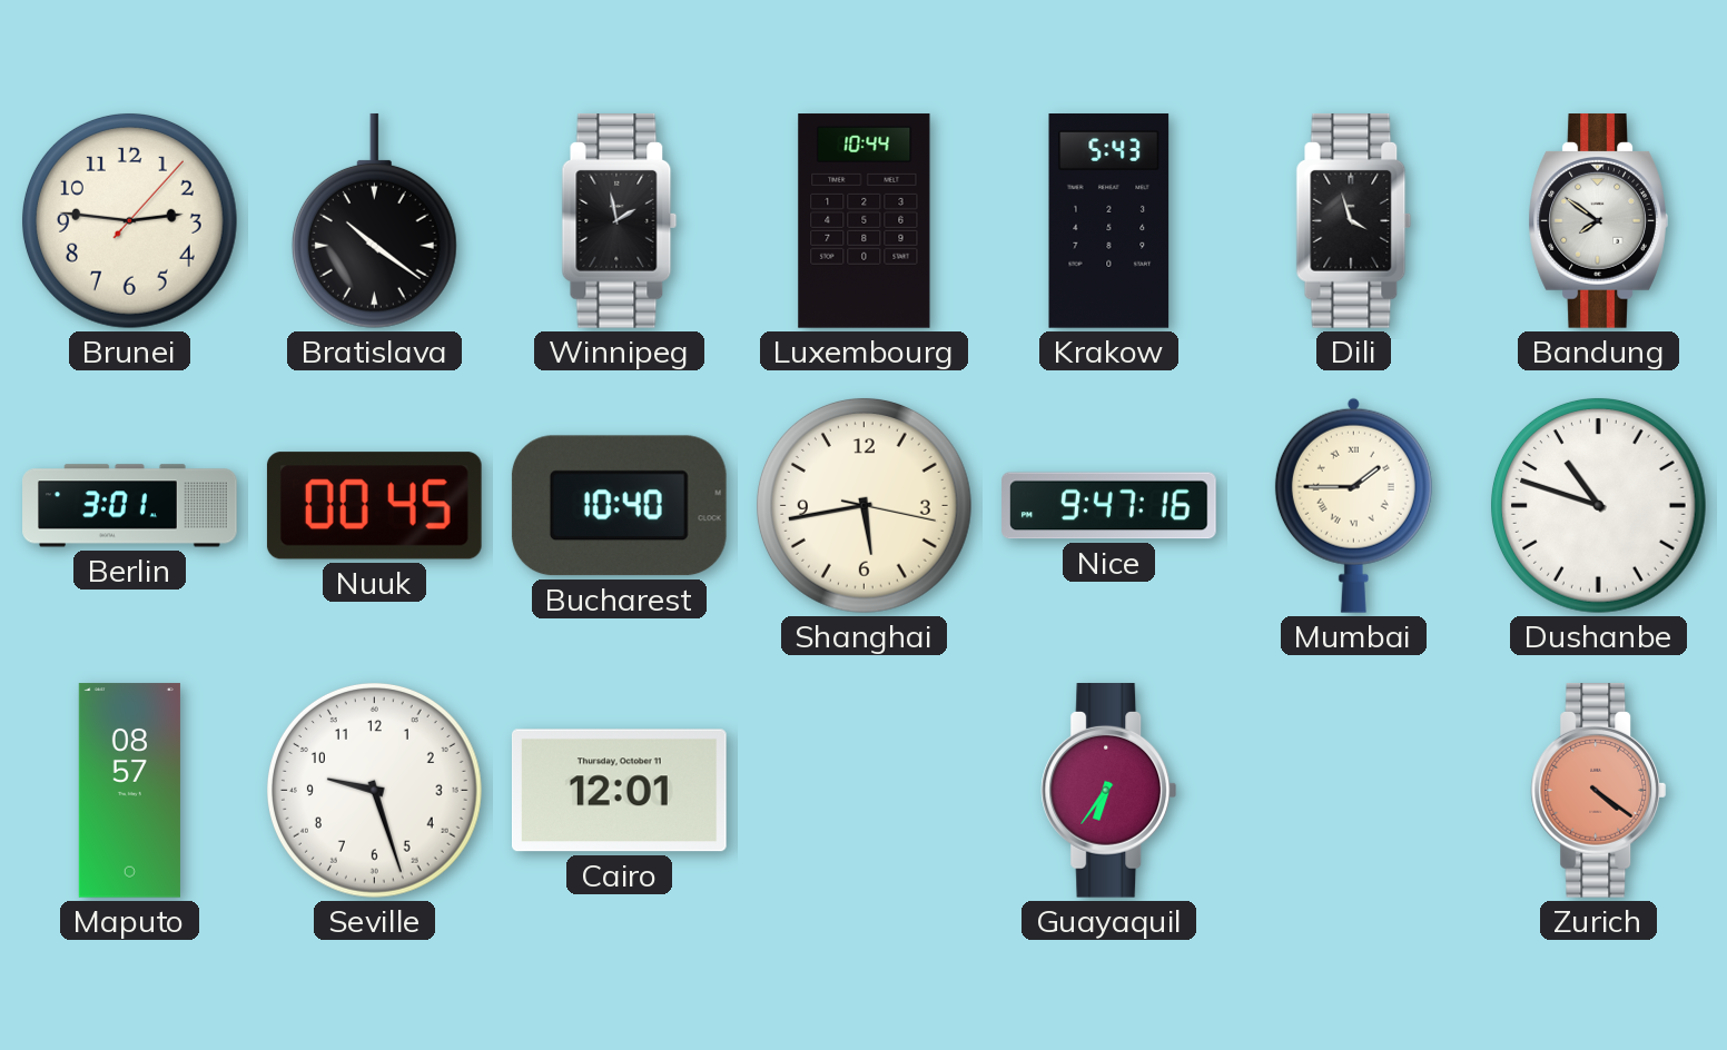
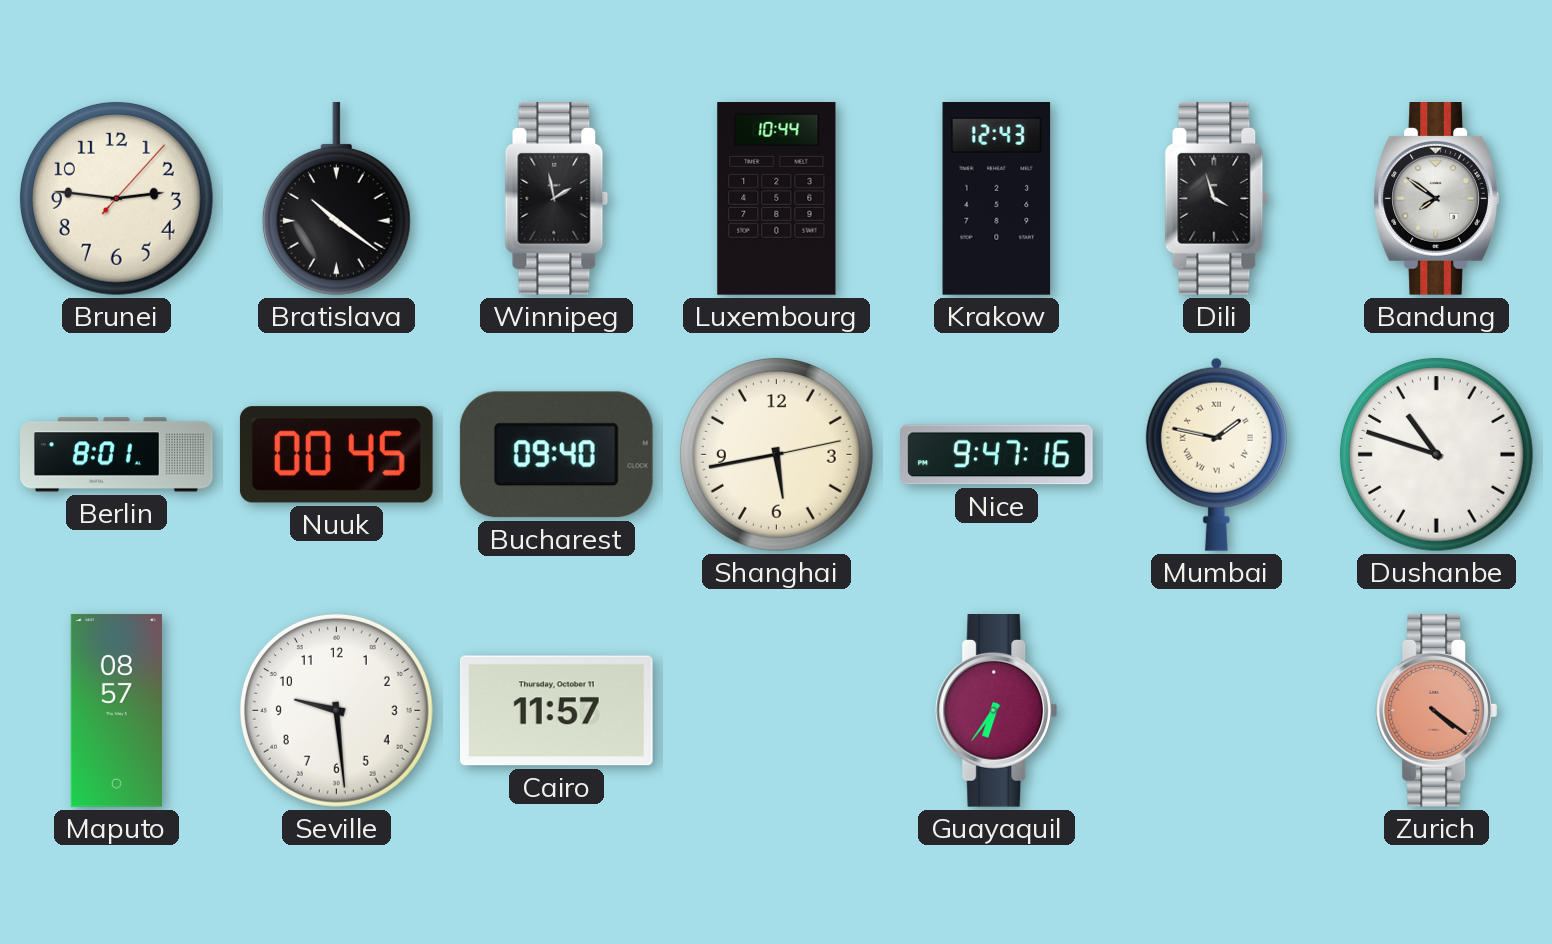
Krakow: 5:43 -> 12:43
Berlin: 3:01 -> 8:01
Bucharest: 10:40 -> 09:40
Shanghai: 5:43:17 -> 5:43:13
Mumbai: 1:45 -> 1:47
Seville: 9:27 -> 9:29
Cairo: 12:01 -> 11:57
